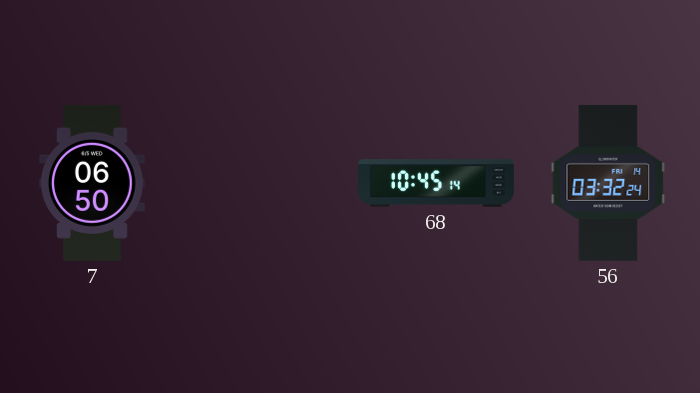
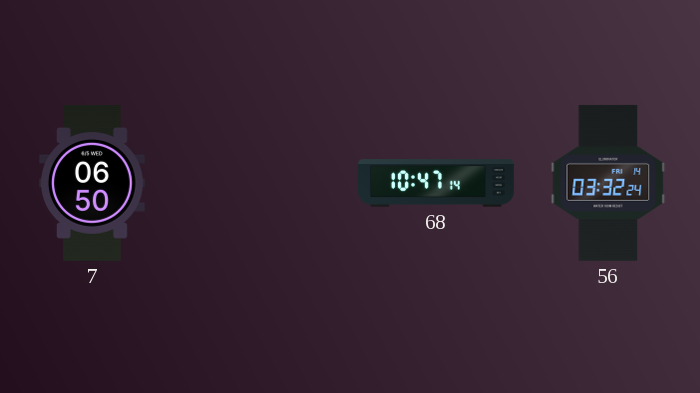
68: 10:45 -> 10:47
